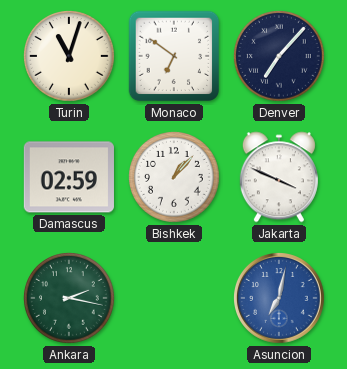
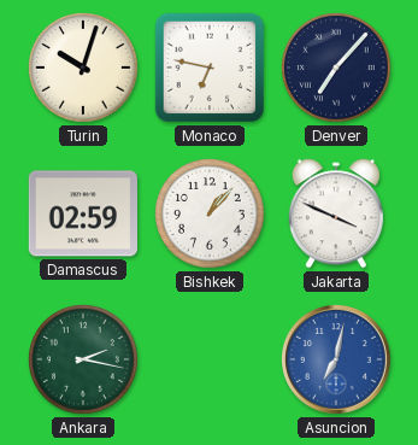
Turin: 11:03 -> 10:03
Monaco: 6:51 -> 6:47
